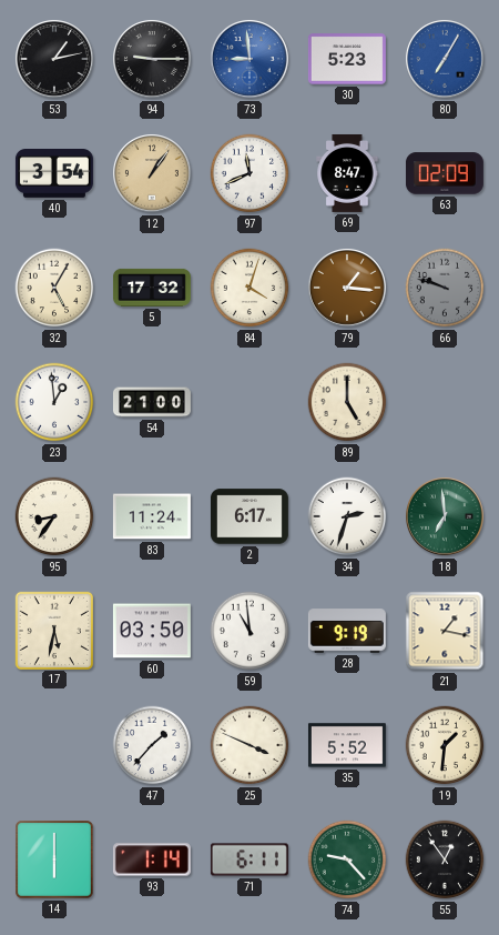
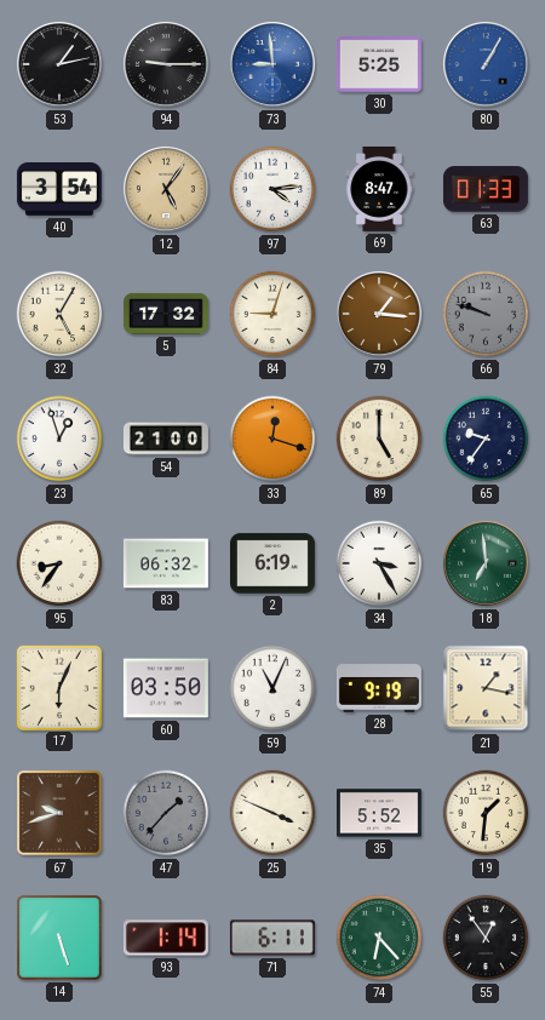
30: 5:23 -> 5:25
80: 7:05 -> 1:05
12: 1:06 -> 5:06
97: 11:41 -> 4:14
63: 02:09 -> 01:33
84: 4:03 -> 9:03
23: 12:59 -> 12:57
33: none -> 12:18
65: none -> 9:36
83: 11:24 -> 06:32
2: 6:17 -> 6:19
34: 2:33 -> 3:25
17: 5:32 -> 6:04
59: 10:59 -> 11:04
67: none -> 9:42
47 dial: white -> grey
14: 6:00 -> 5:27
74: 9:23 -> 6:23
